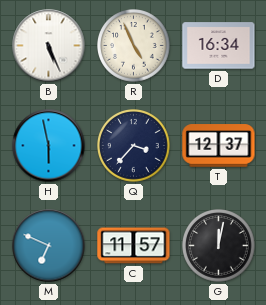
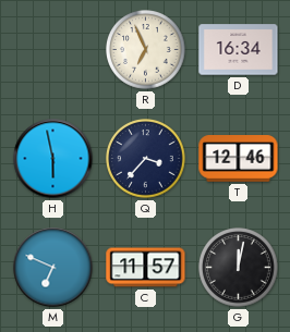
B: 5:26 -> none
R: 4:56 -> 6:56
T: 12:37 -> 12:46
